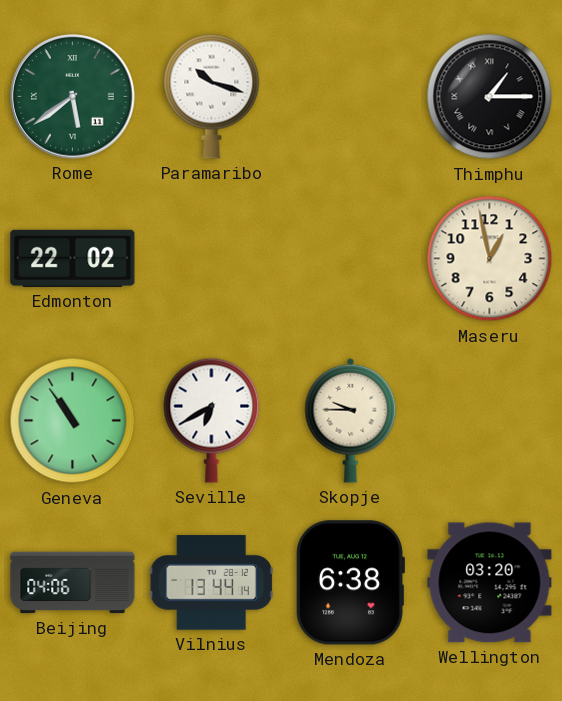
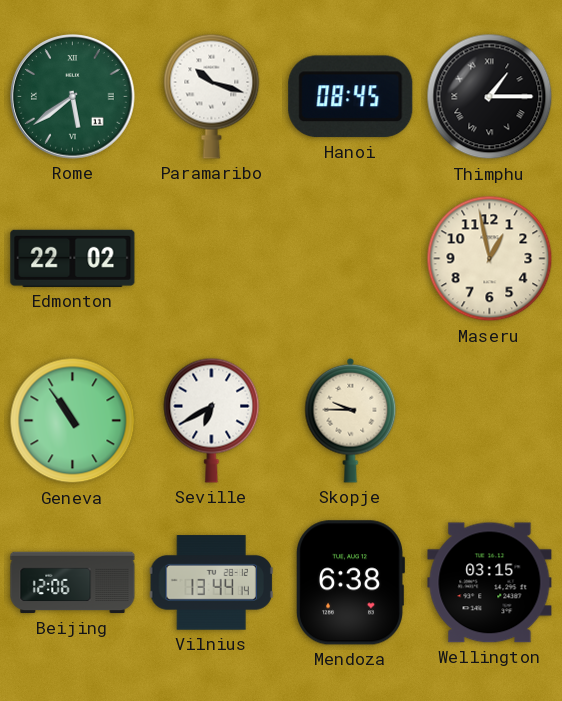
Hanoi: none -> 08:45
Beijing: 04:06 -> 12:06
Wellington: 03:20 -> 03:15
